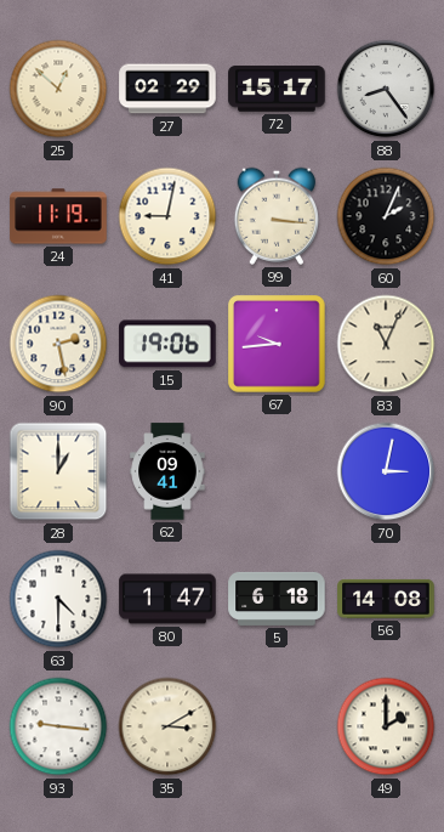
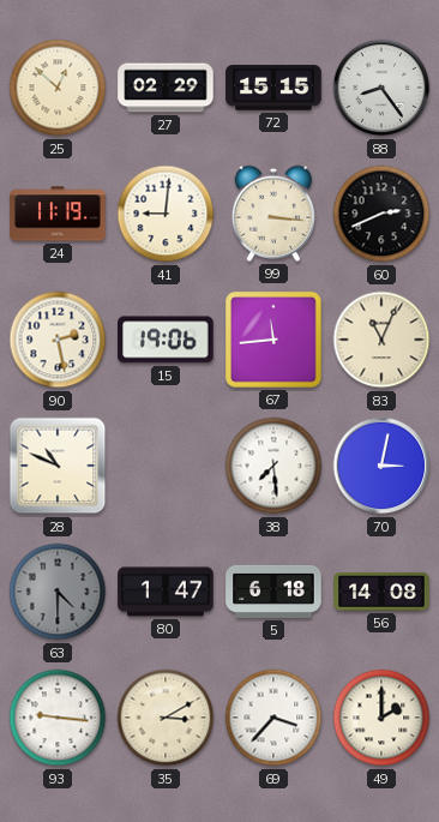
72: 15:17 -> 15:15
41: 9:02 -> 9:01
60: 2:04 -> 2:41
67: 9:44 -> 11:44
28: 1:00 -> 10:49
62: 09:41 -> none
38: none -> 7:29
63 dial: white -> grey
69: none -> 3:37
